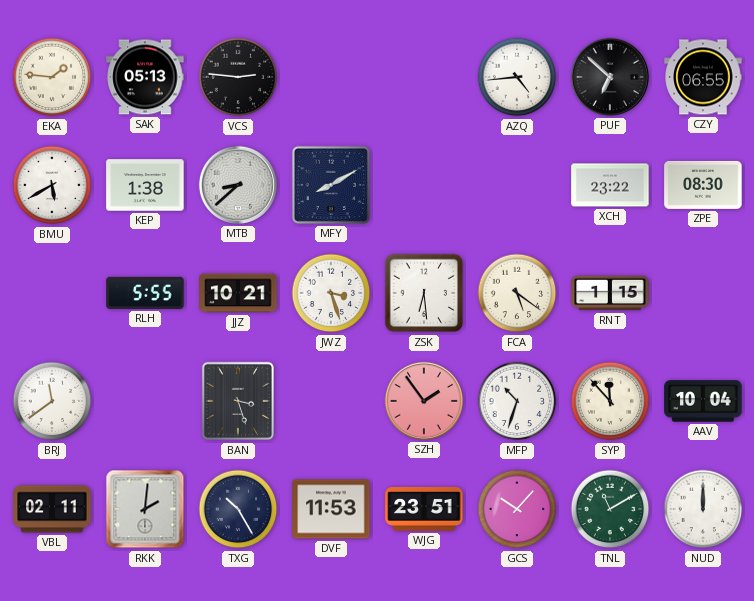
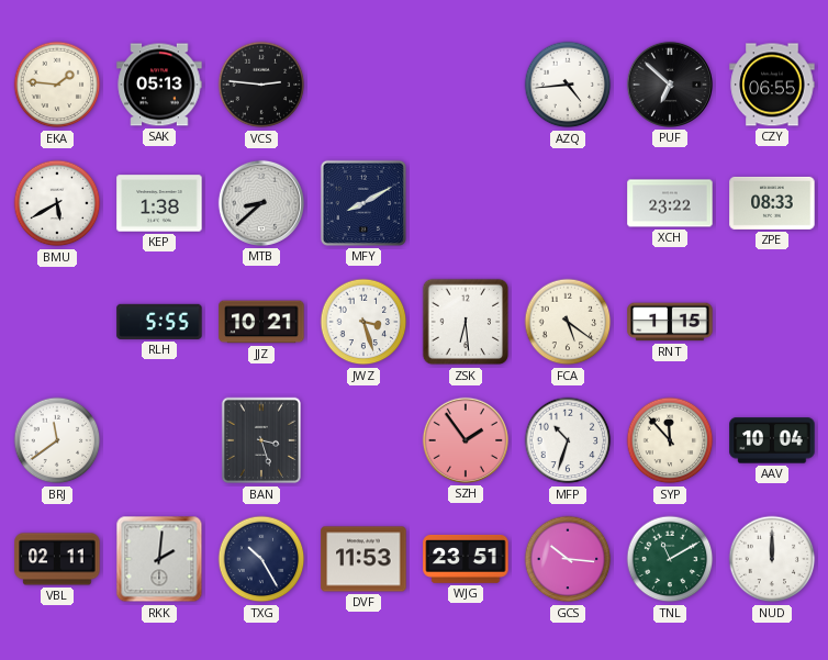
ZPE: 08:30 -> 08:33
GCS: 10:07 -> 10:16
